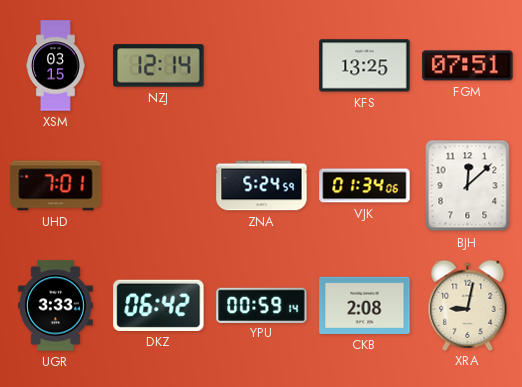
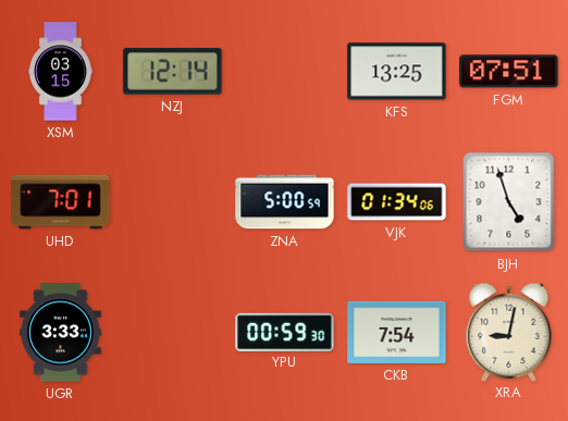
ZNA: 5:24 -> 5:00
BJH: 12:08 -> 4:57
DKZ: 06:42 -> none
YPU: 00:59:14 -> 00:59:30
CKB: 2:08 -> 7:54
